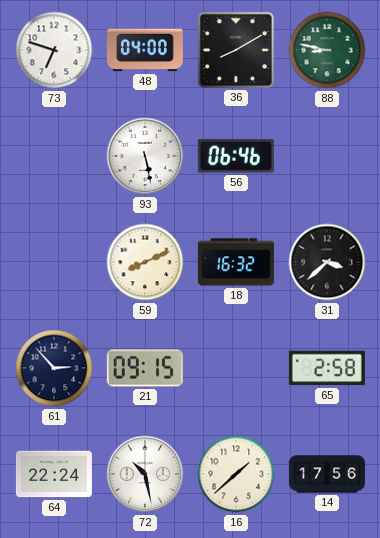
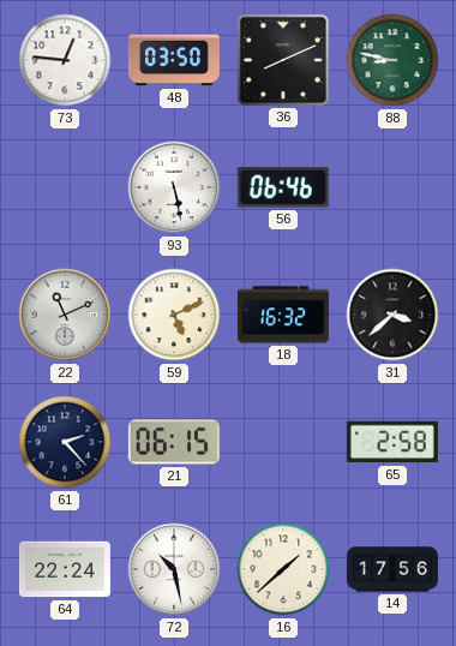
73: 6:48 -> 12:46
48: 04:00 -> 03:50
36: 8:10 -> 8:11
22: none -> 11:11
59: 8:11 -> 5:11
61: 2:53 -> 2:23
21: 09:15 -> 06:15
